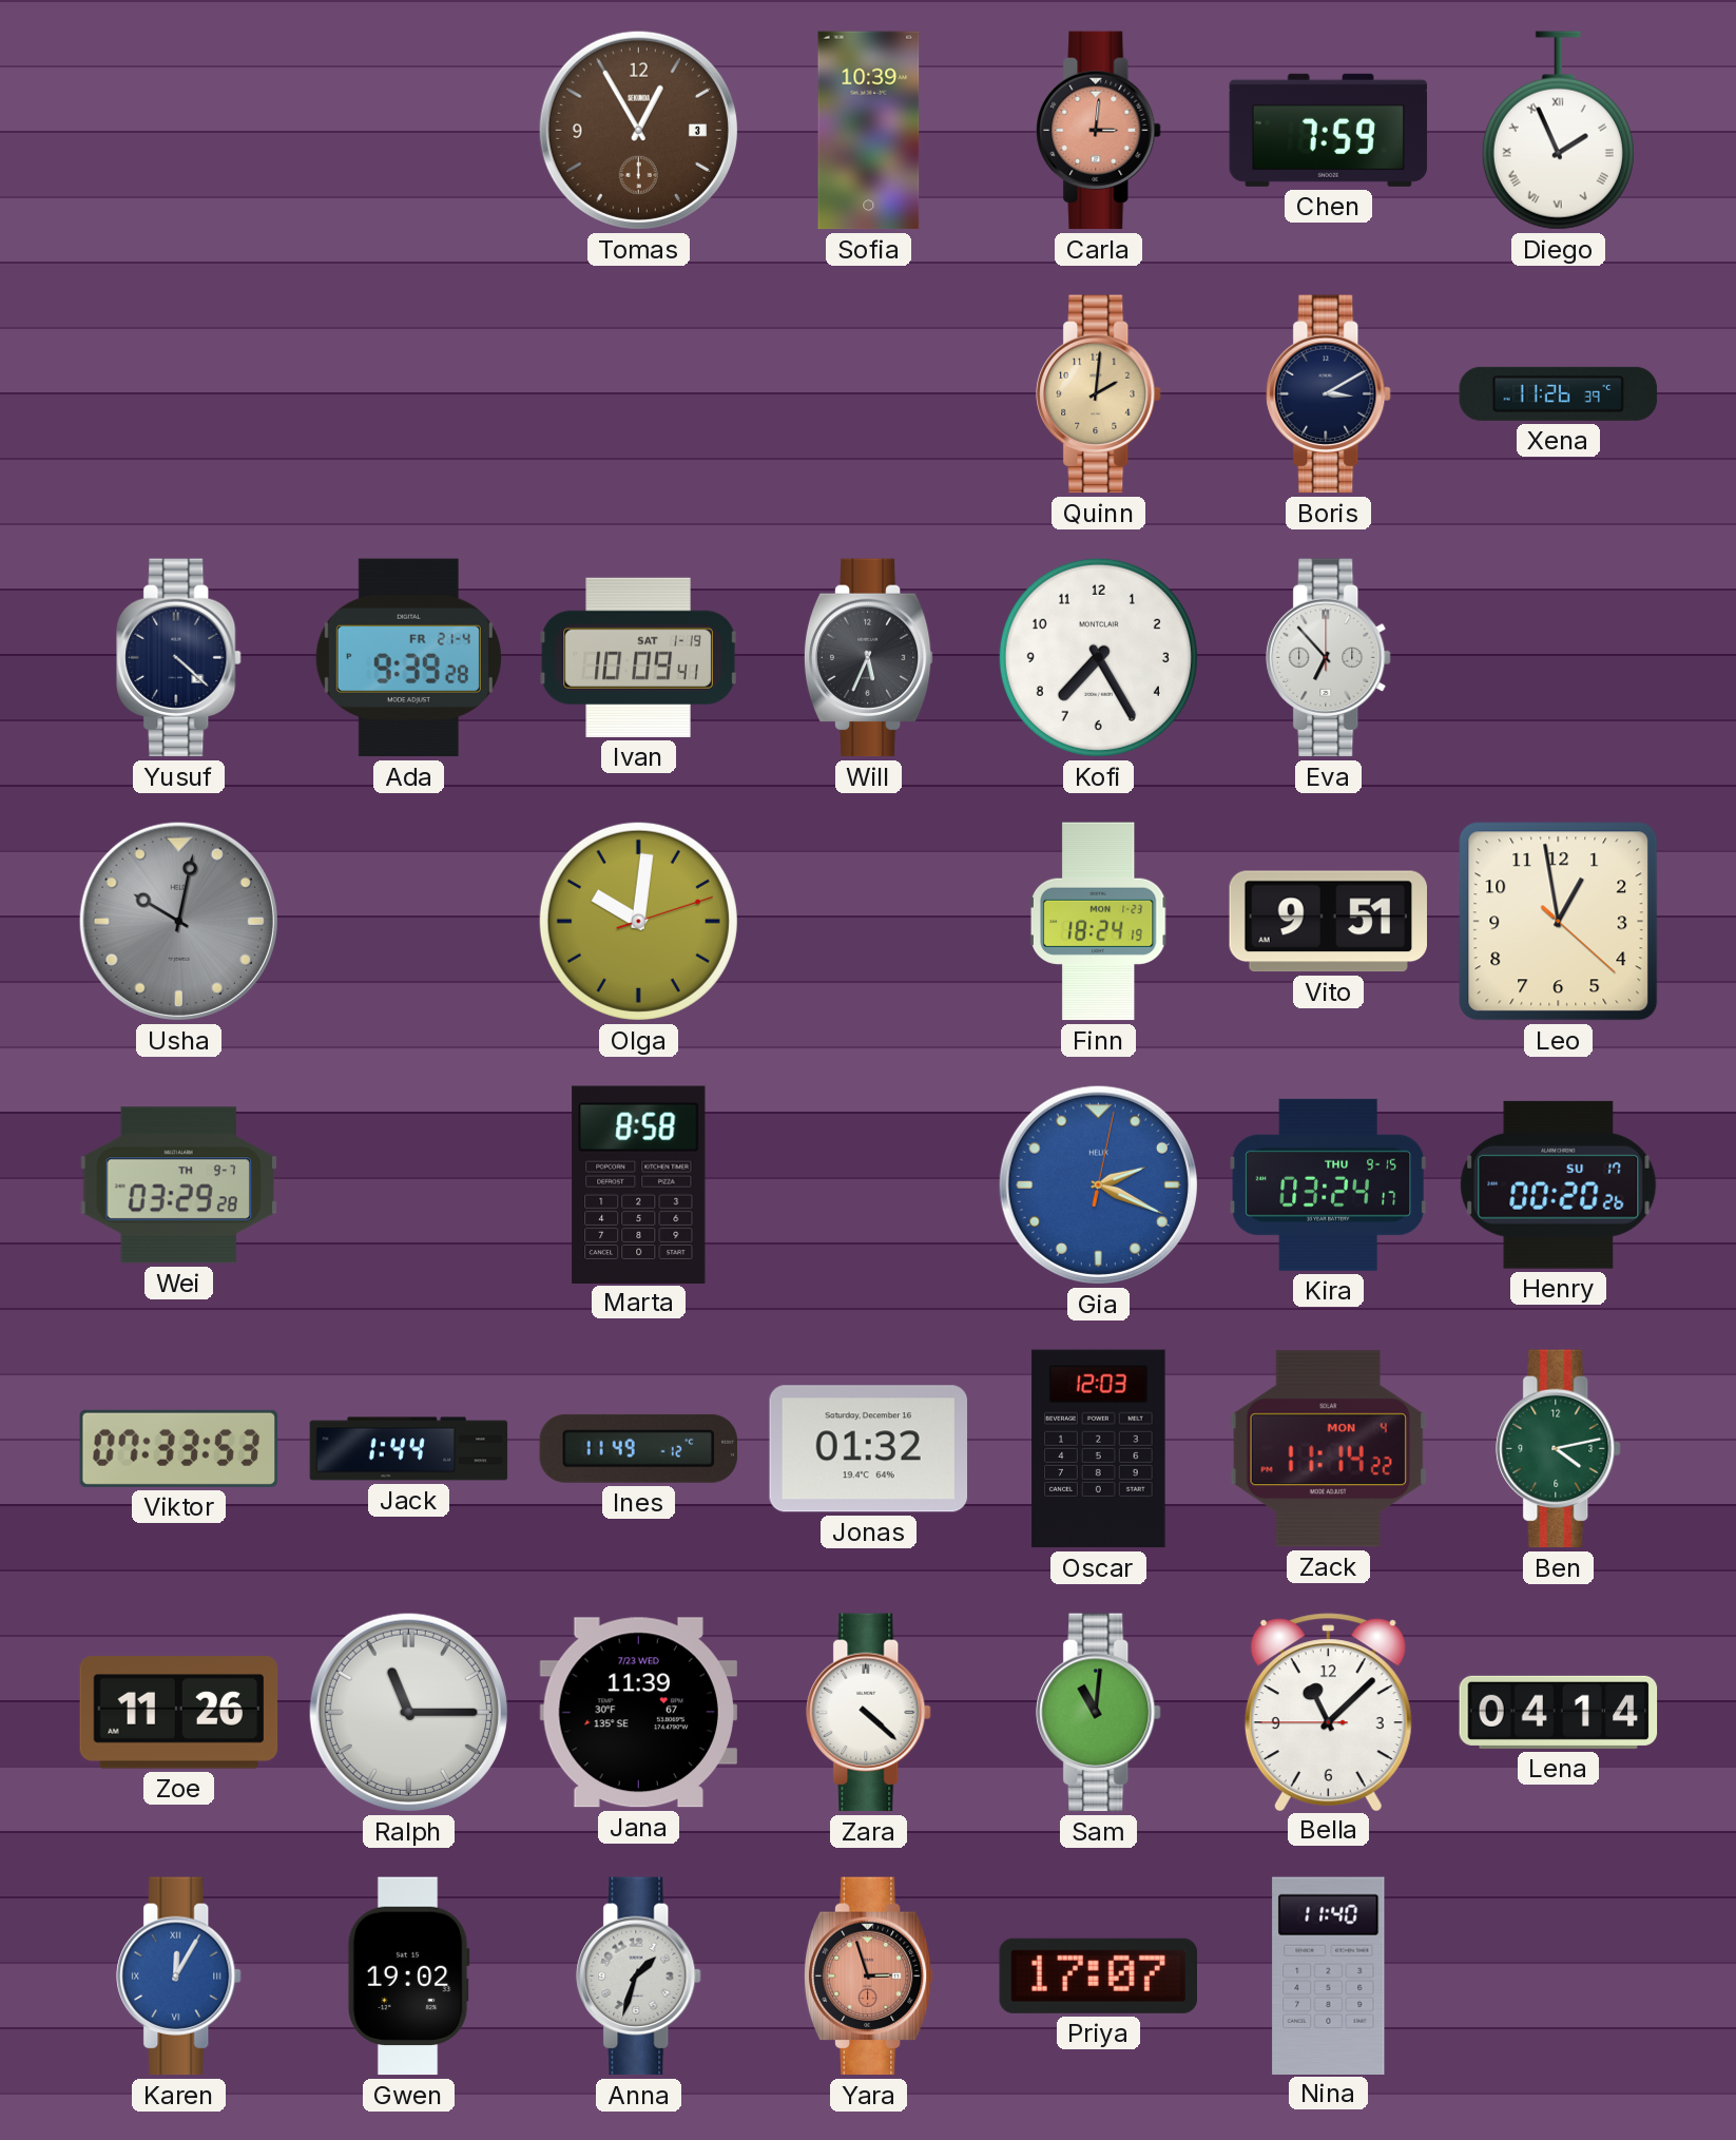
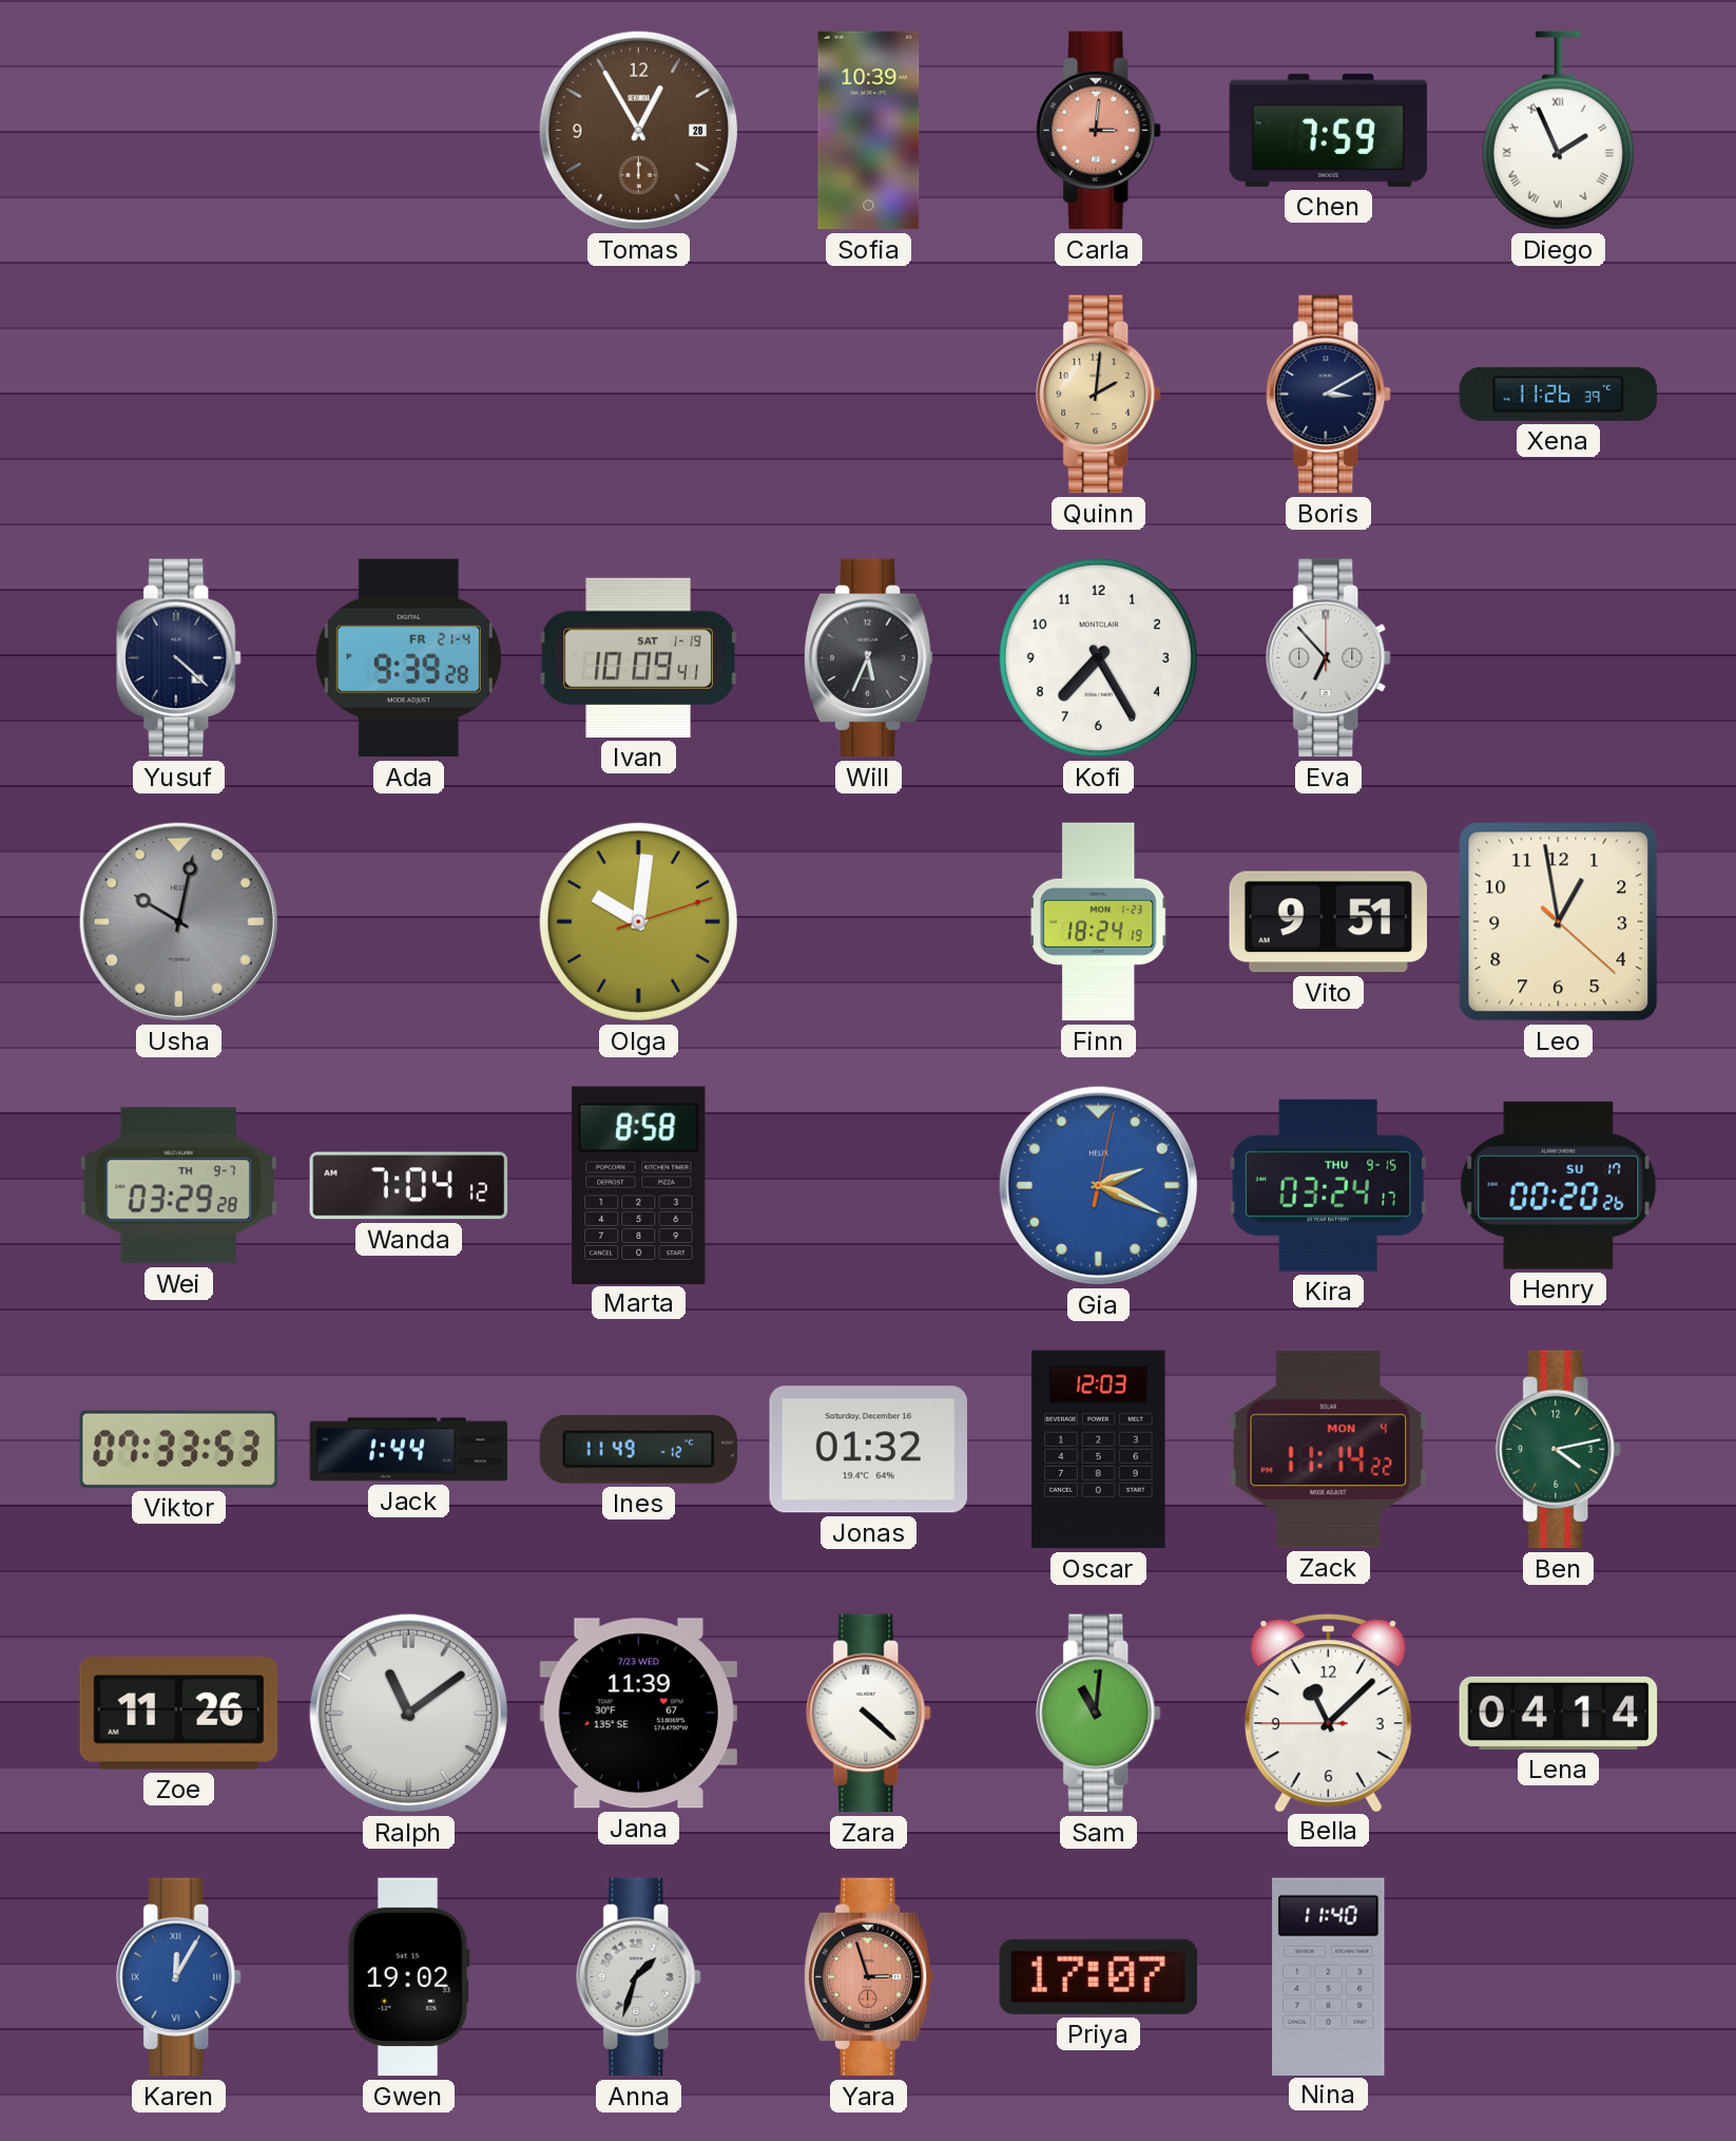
Tomas date: 3 -> 28
Wanda: none -> 7:04
Ralph: 11:15 -> 11:09
